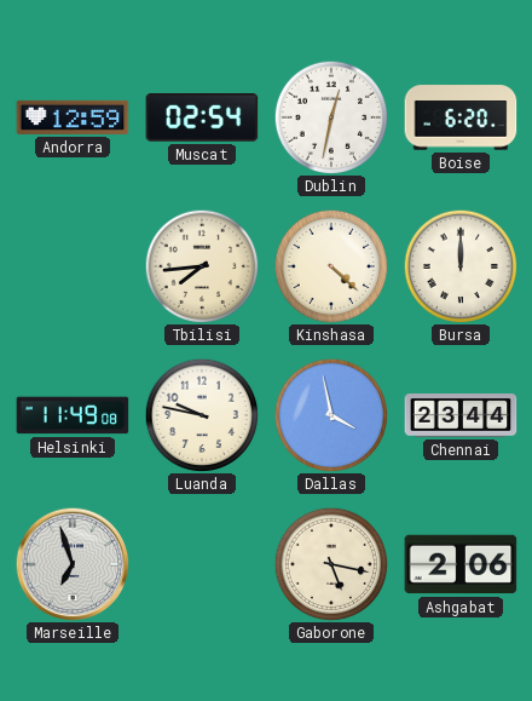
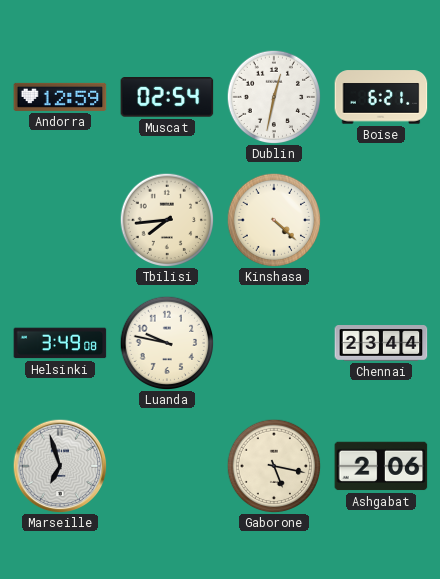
Boise: 6:20 -> 6:21
Bursa: 12:00 -> none
Helsinki: 11:49 -> 3:49
Dallas: 3:58 -> none
